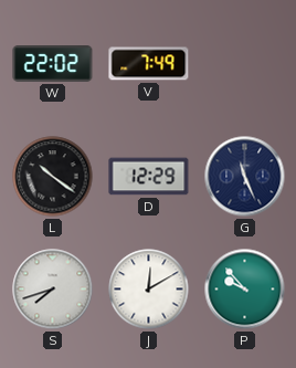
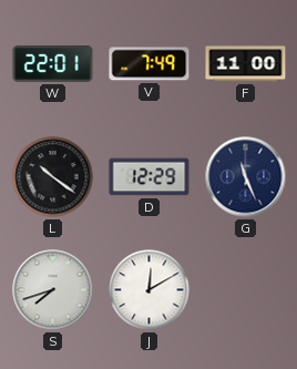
W: 22:02 -> 22:01
F: none -> 11:00
P: 9:53 -> none
